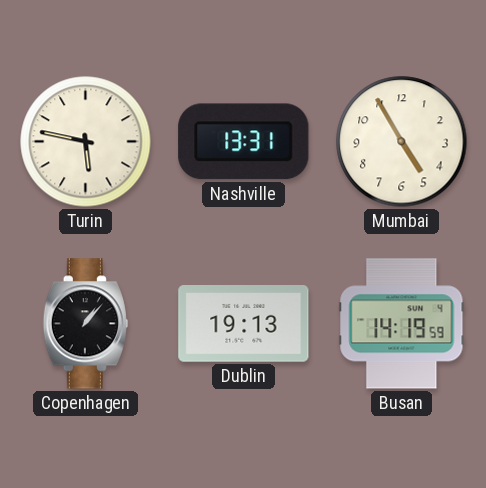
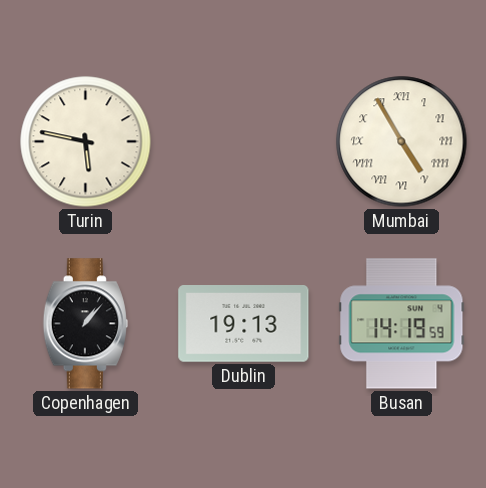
Nashville: 13:31 -> none
Mumbai numerals: Arabic -> Roman
